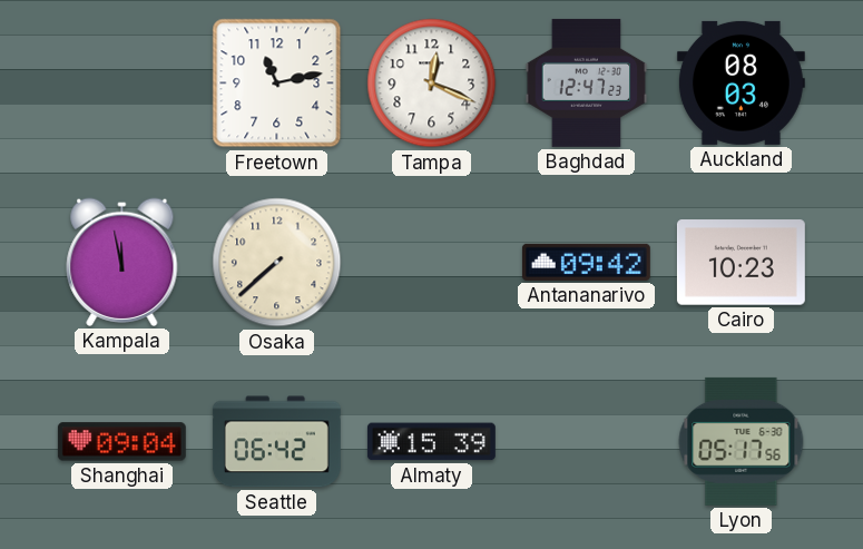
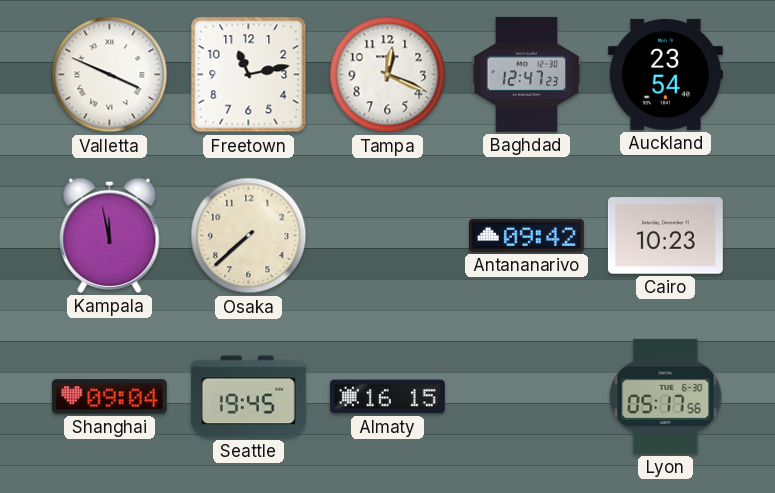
Valletta: none -> 3:49
Auckland: 08:03 -> 23:54
Seattle: 06:42 -> 19:45
Almaty: 15:39 -> 16:15
